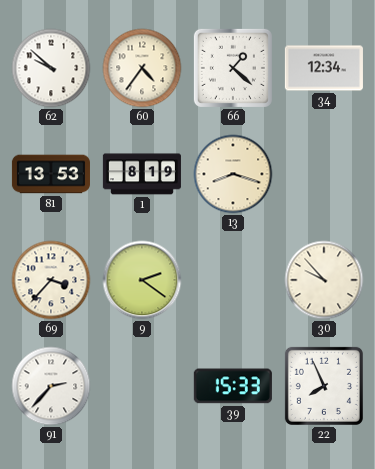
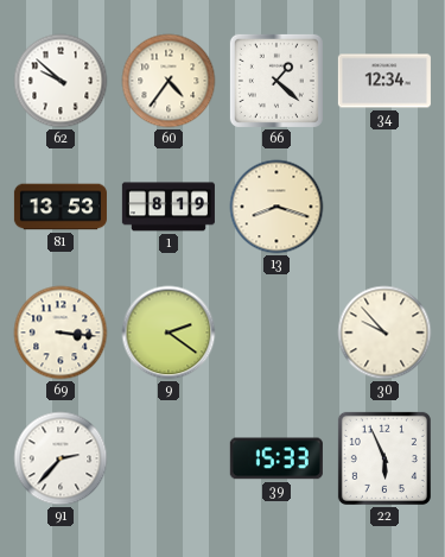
69: 3:37 -> 3:16
22: 7:56 -> 5:56
